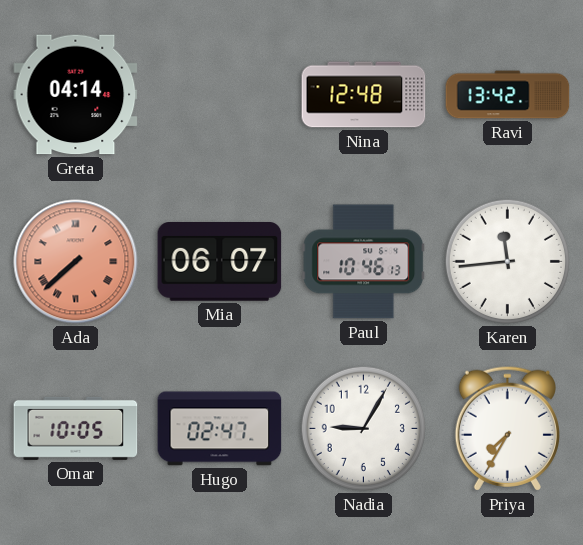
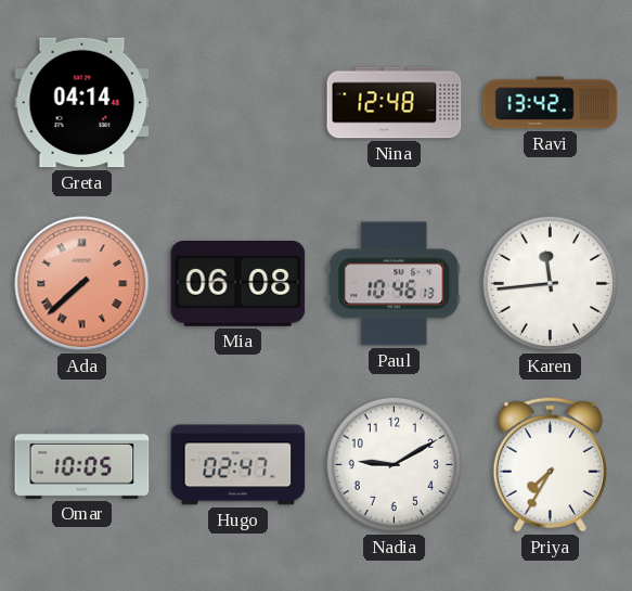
Mia: 06:07 -> 06:08
Nadia: 9:05 -> 9:10
